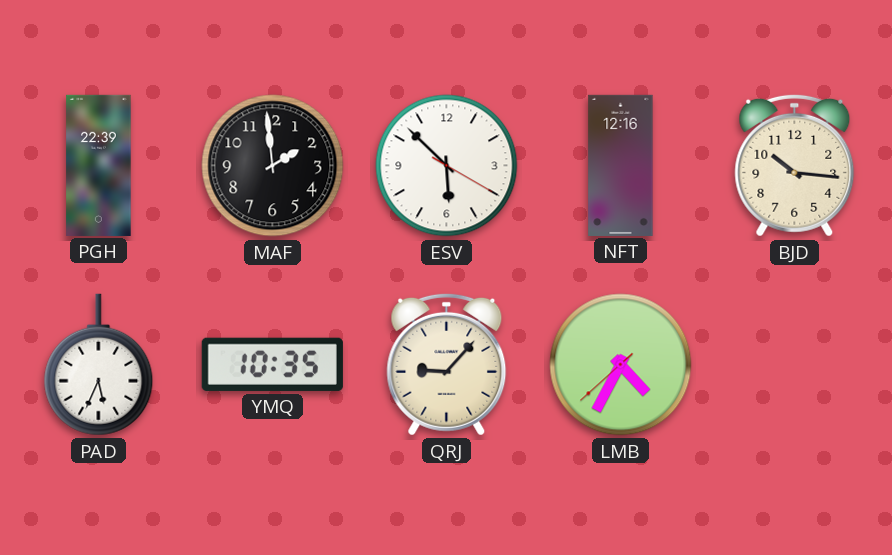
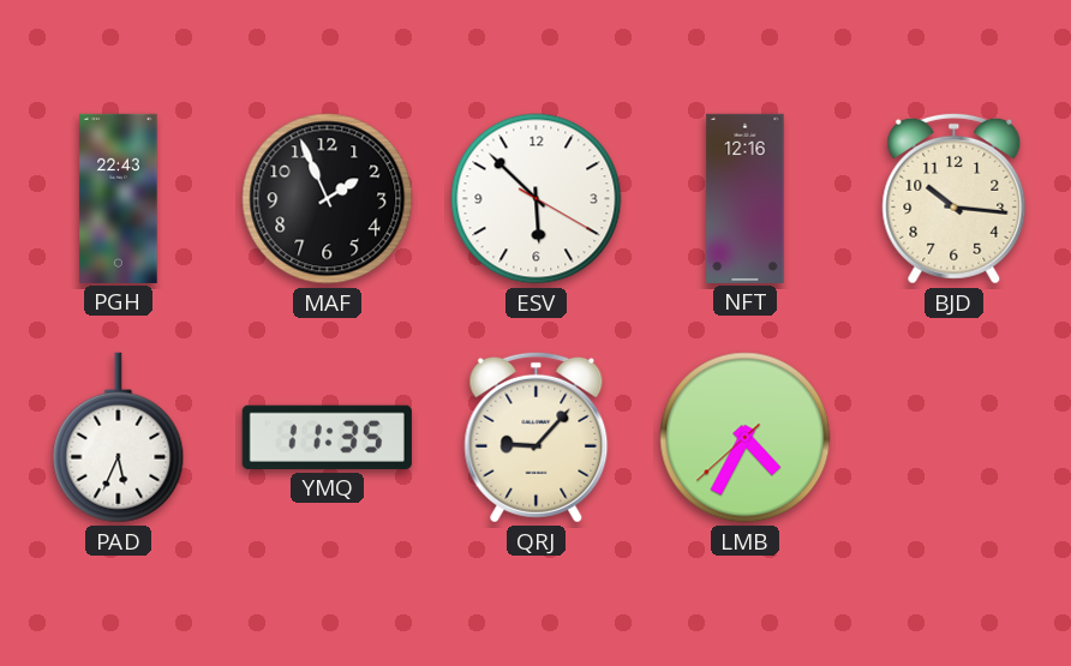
PGH: 22:39 -> 22:43
MAF: 1:59 -> 1:56
YMQ: 10:35 -> 11:35
